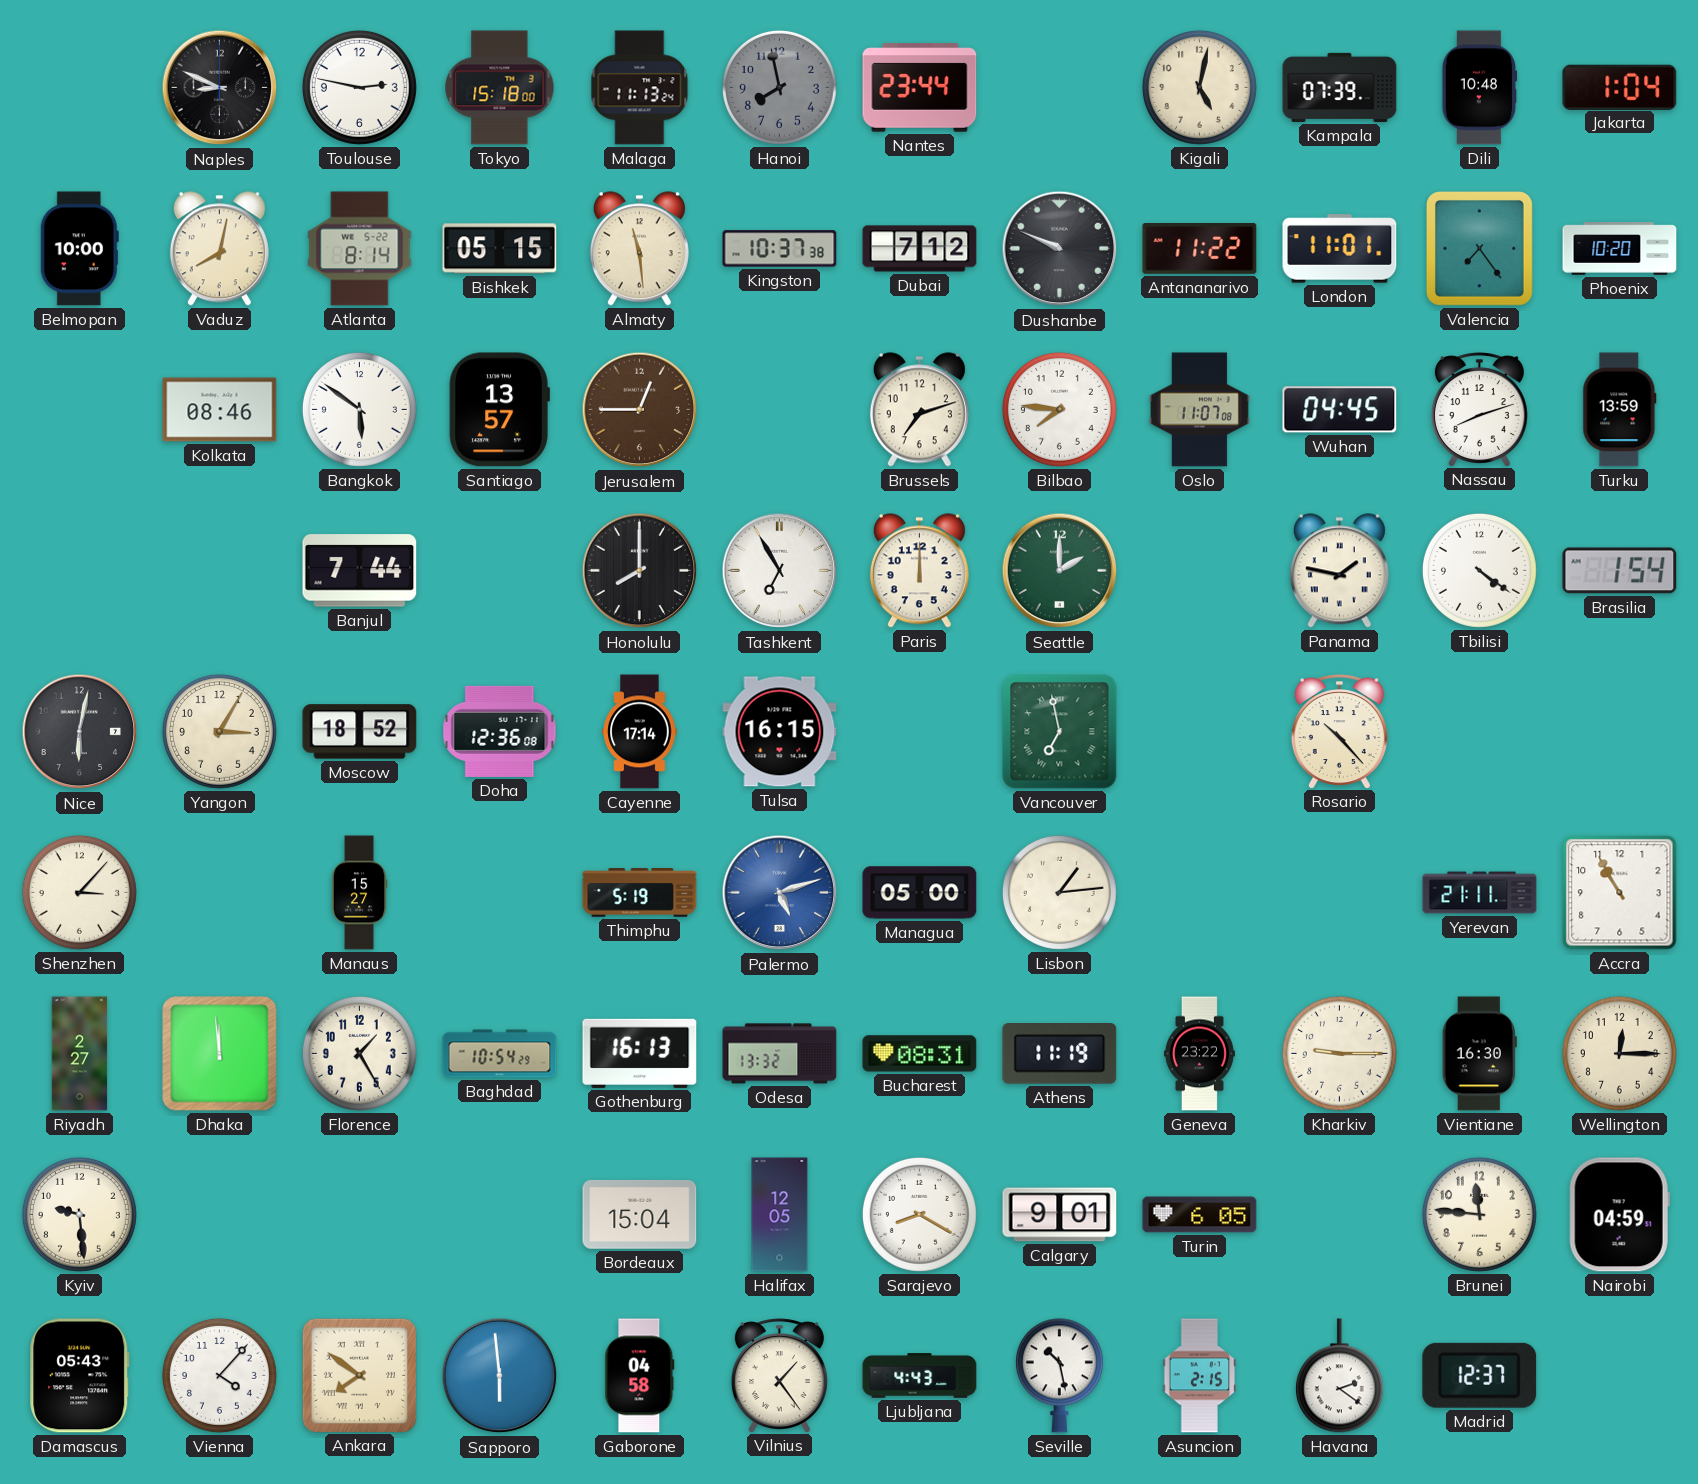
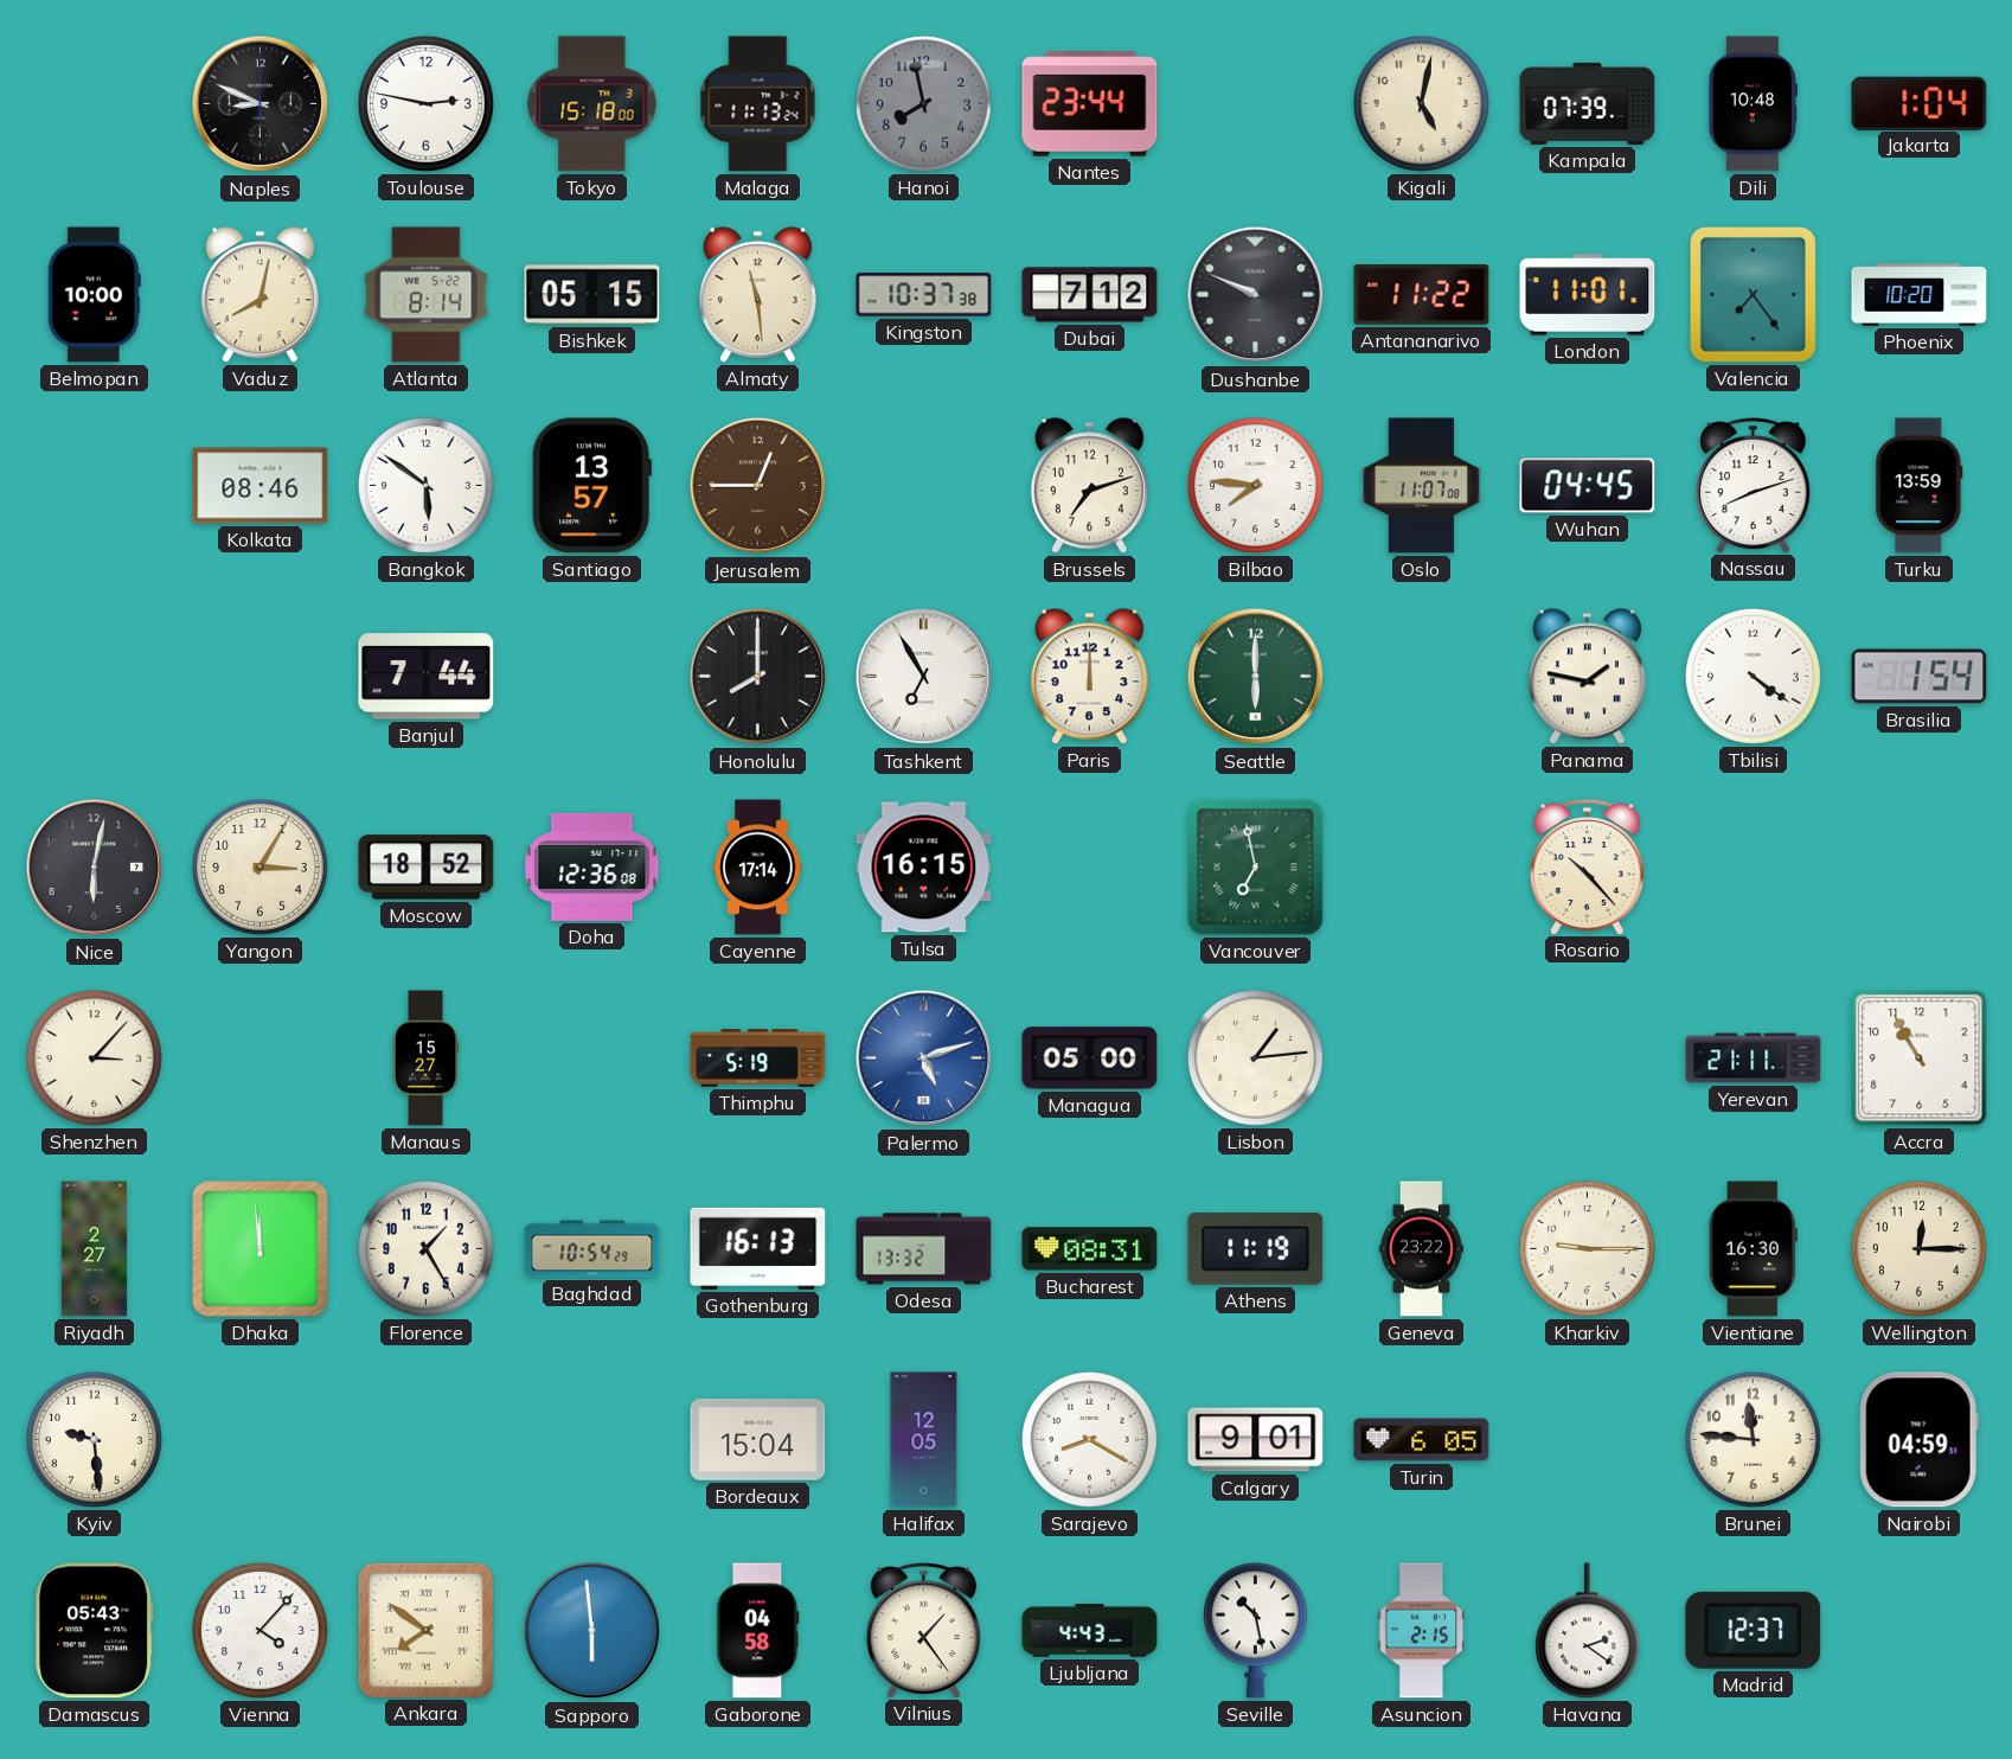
Seattle: 2:00 -> 6:00
